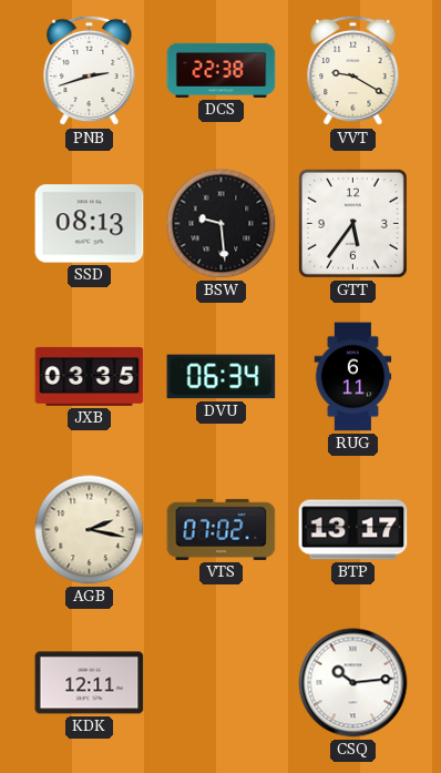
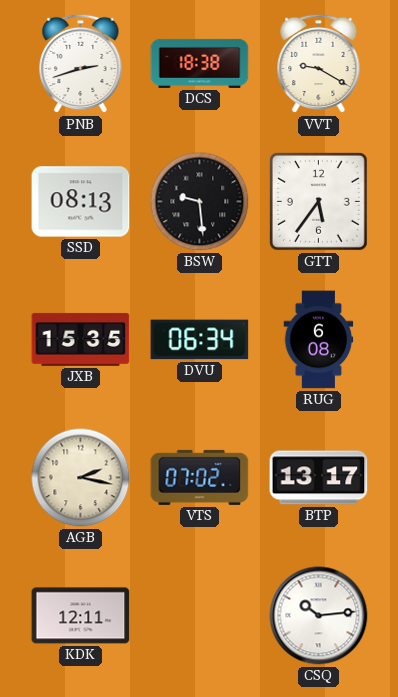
DCS: 22:38 -> 18:38
JXB: 03:35 -> 15:35
RUG: 6:11 -> 6:08
